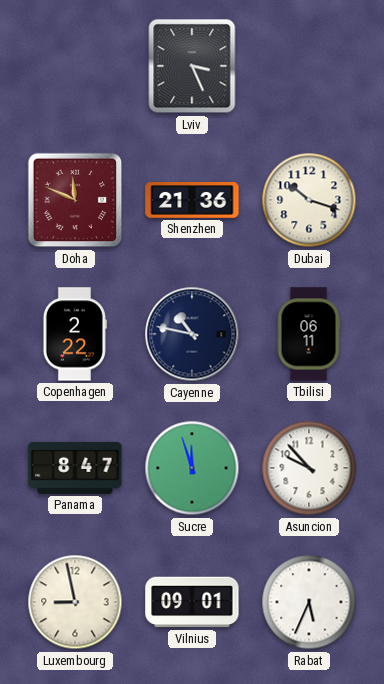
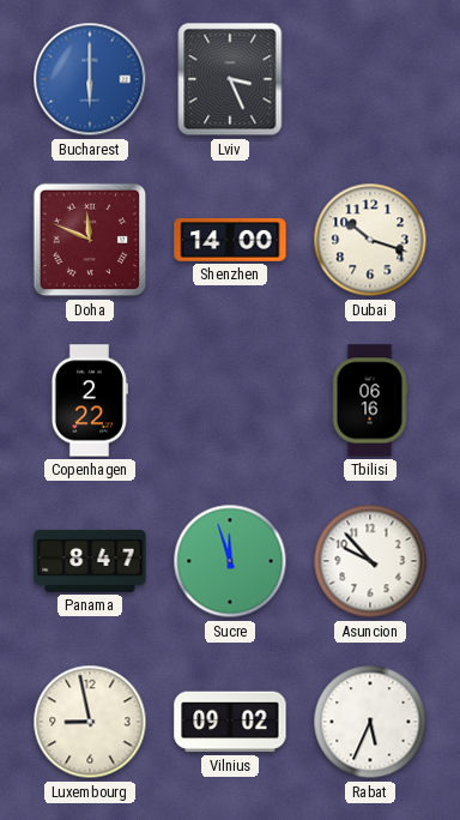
Bucharest: none -> 6:00
Shenzhen: 21:36 -> 14:00
Cayenne: 10:47 -> none
Tbilisi: 06:11 -> 06:16
Vilnius: 09:01 -> 09:02
